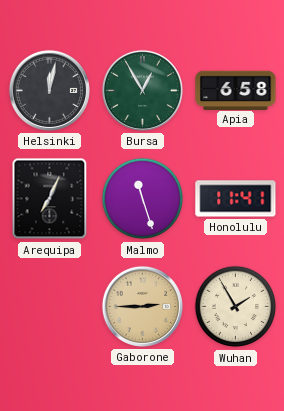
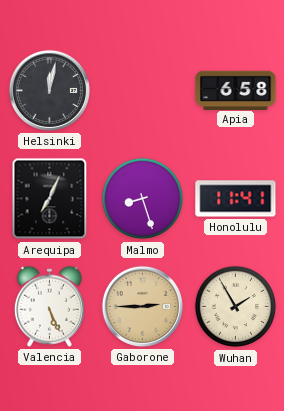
Bursa: 12:55 -> none
Malmo: 11:27 -> 8:27
Valencia: none -> 5:26
